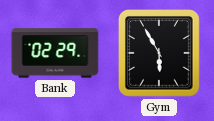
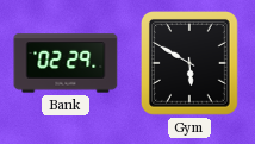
Gym: 5:55 -> 5:50
